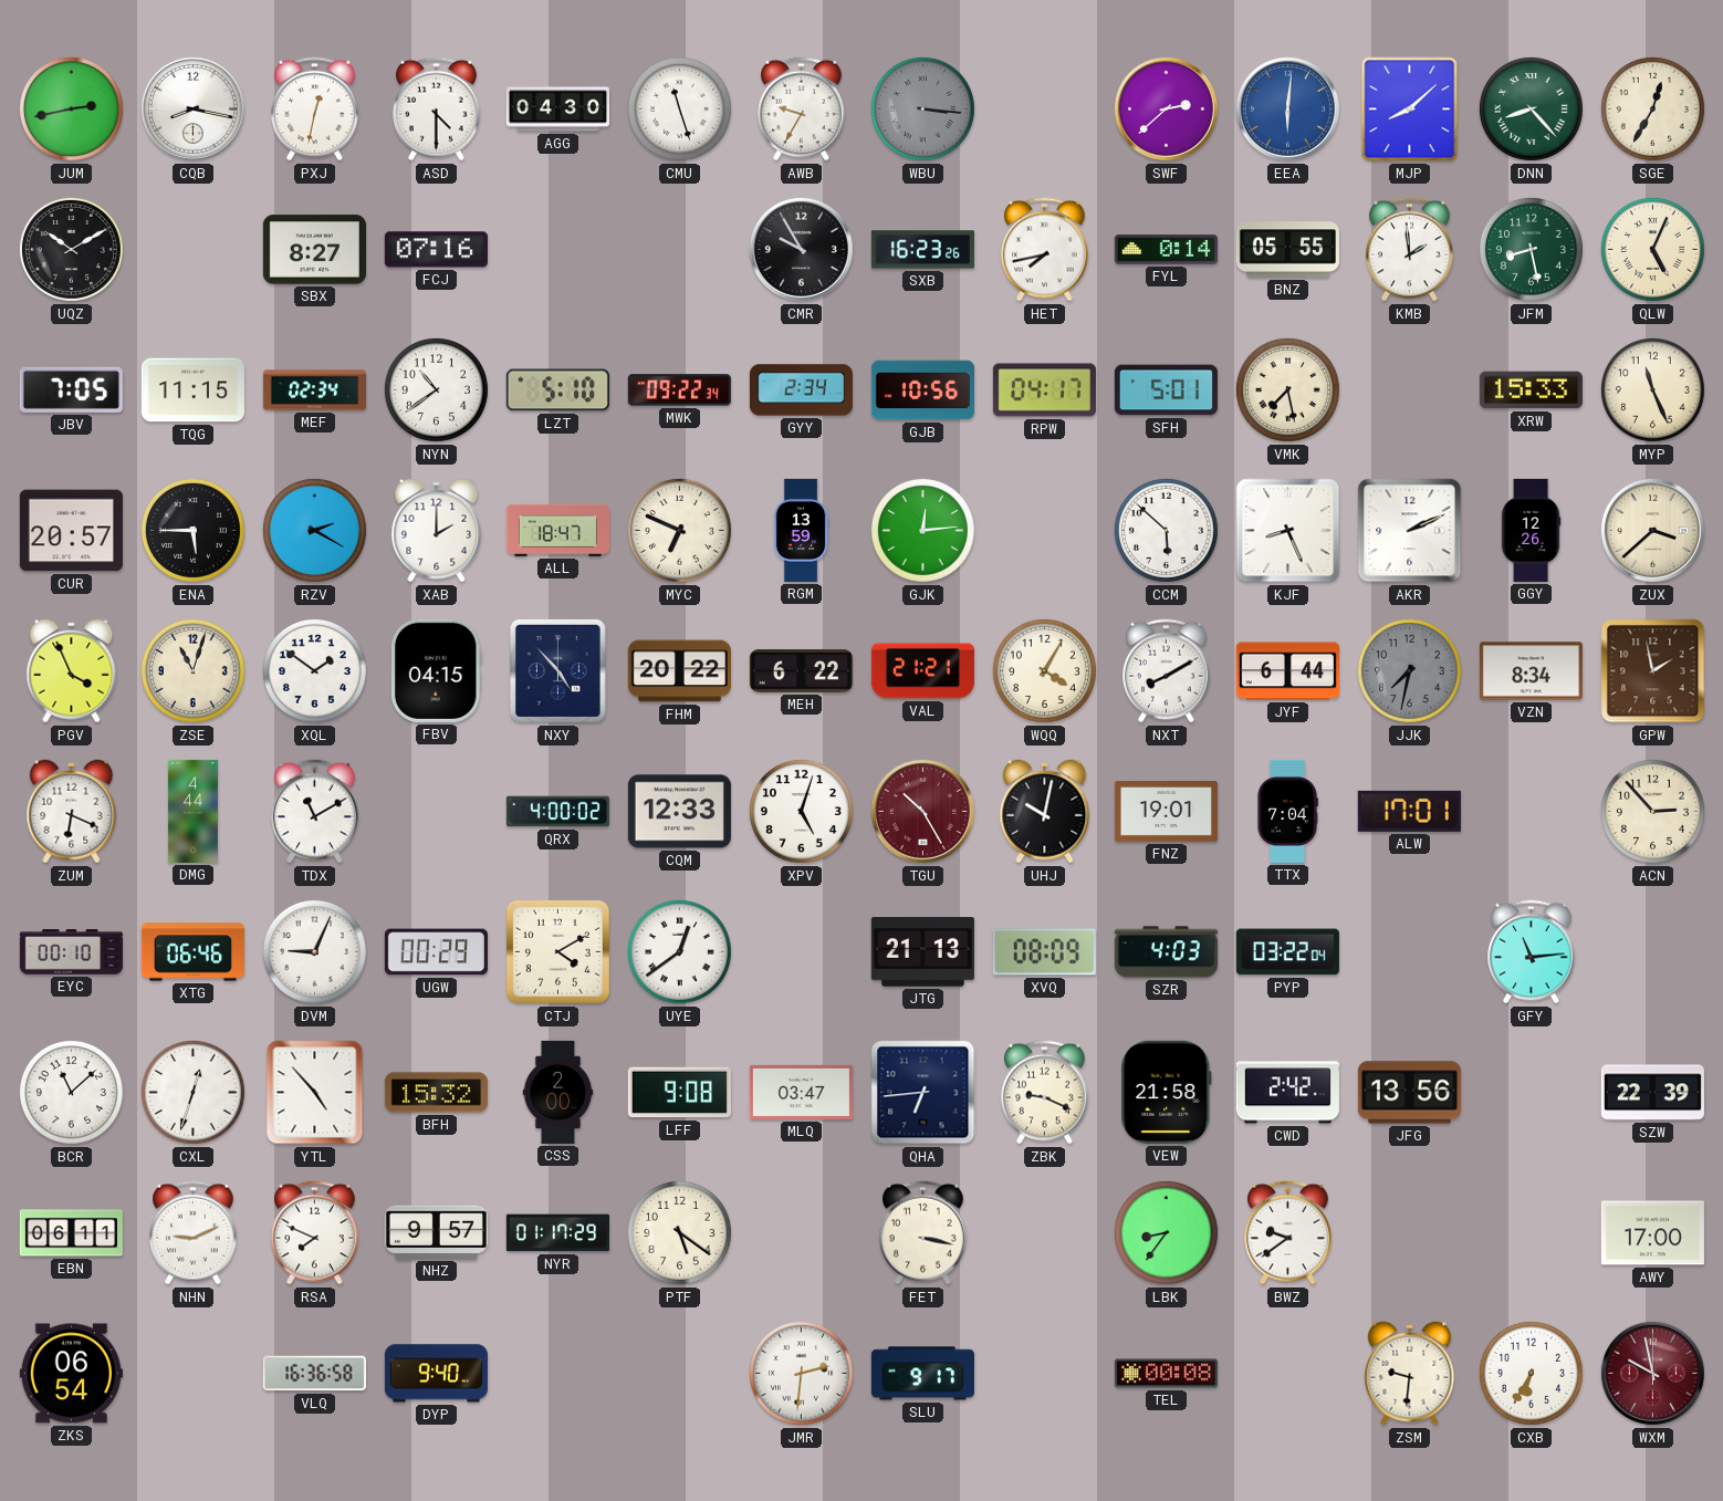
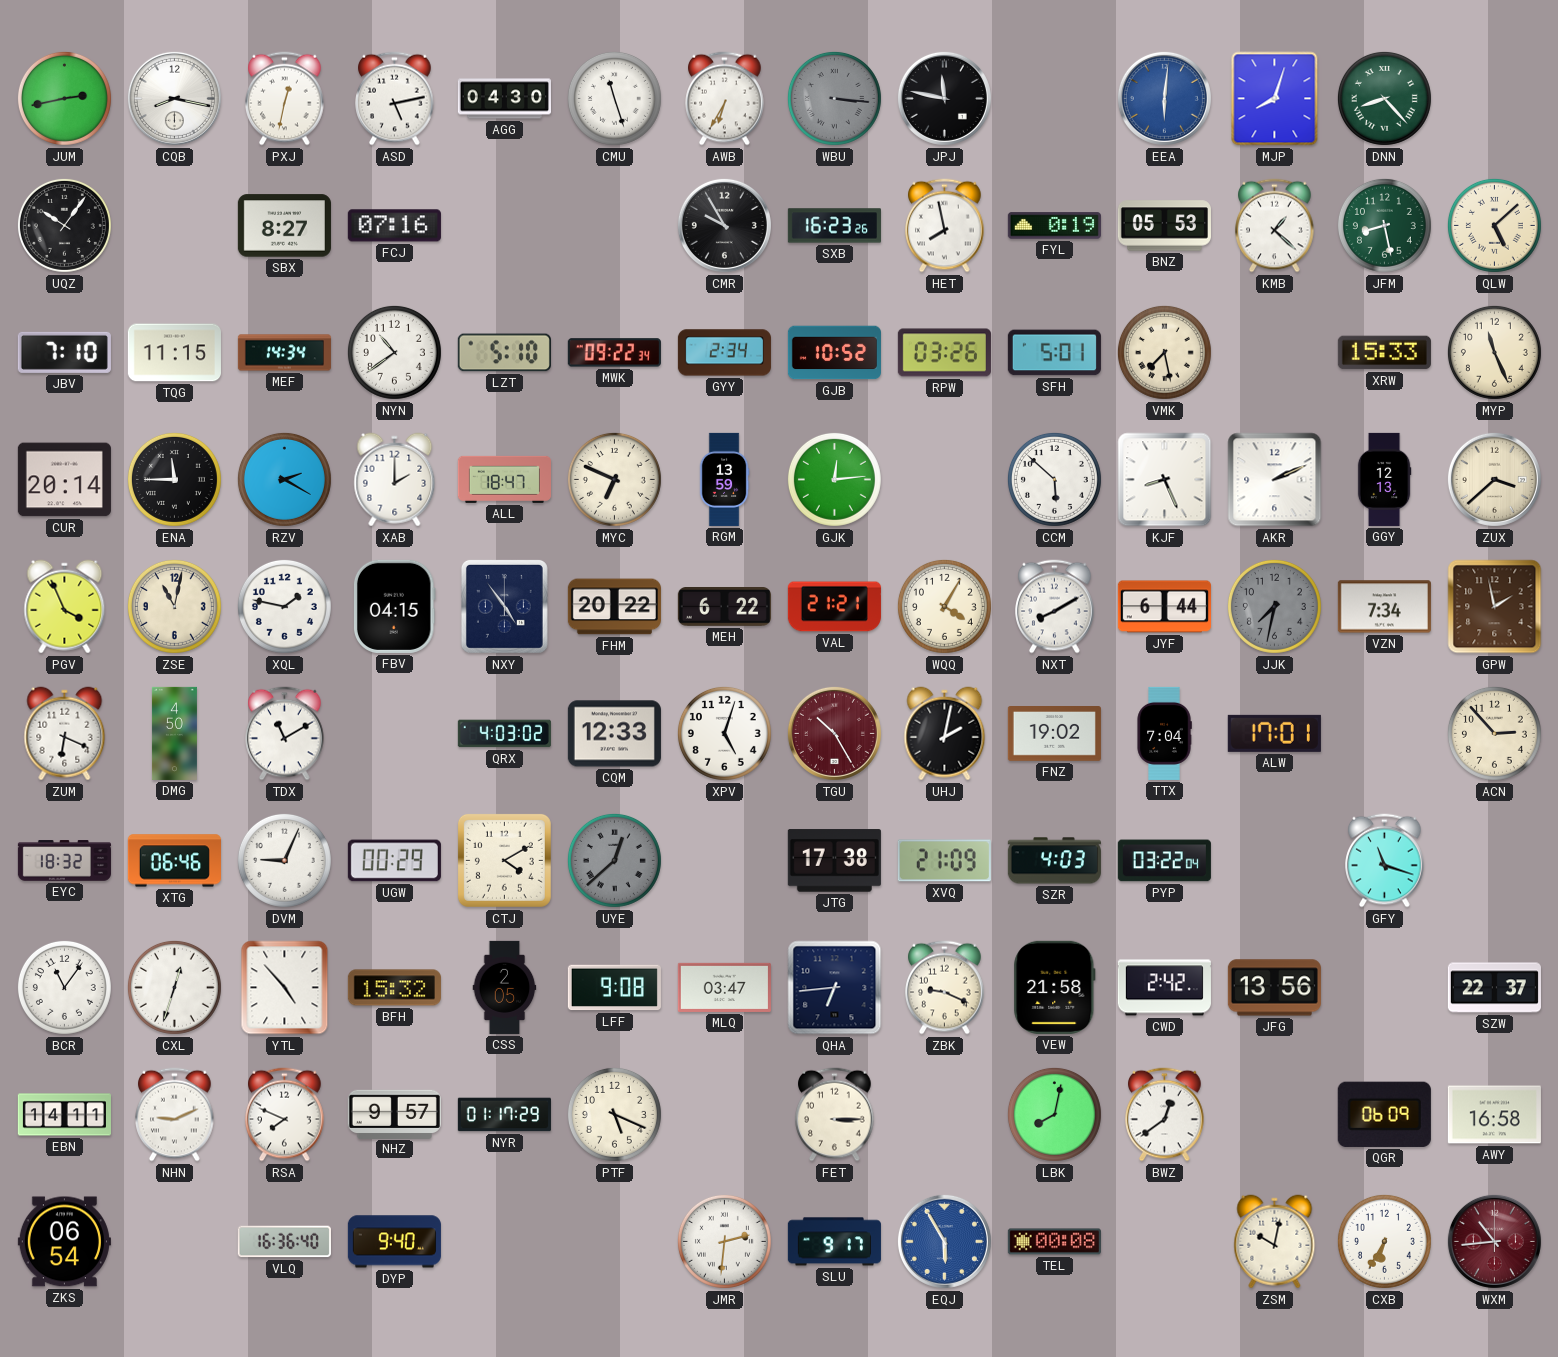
ASD: 4:30 -> 5:13
AWB: 9:35 -> 6:35
JPJ: none -> 11:47
SWF: 2:38 -> none
MJP: 8:08 -> 8:03
SGE: 12:35 -> none
UQZ: 10:10 -> 10:06
HET: 7:43 -> 7:58
FYL: 0:14 -> 0:19
BNZ: 05:55 -> 05:53
KMB: 1:59 -> 1:22
QLW: 5:04 -> 5:08
JBV: 7:05 -> 7:10
MEF: 02:34 -> 14:34
GJB: 10:56 -> 10:52
RPW: 04:17 -> 03:26
CUR: 20:57 -> 20:14
ENA: 5:45 -> 11:45
GGY: 12:26 -> 12:13
ZSE: 11:03 -> 11:02
XQL: 1:51 -> 1:47
NXY: 4:53 -> 4:54
VZN: 8:34 -> 7:34
DMG: 4:44 -> 4:50
QRX: 4:00 -> 4:03
UHJ: 10:02 -> 2:02
FNZ: 19:01 -> 19:02
EYC: 00:10 -> 18:32
UYE: 12:39 -> 12:38
UYE dial: white -> grey
JTG: 21:13 -> 17:38
XVQ: 08:09 -> 21:09
GFY: 11:14 -> 11:18
BCR: 11:08 -> 11:06
CSS: 2:00 -> 2:05
SZW: 22:39 -> 22:37
EBN: 06:11 -> 14:11
PTF: 5:21 -> 5:19
FET: 3:17 -> 3:15
LBK: 8:36 -> 8:02
BWZ: 9:39 -> 12:39
QGR: none -> 06:09
AWY: 17:00 -> 16:58
VLQ: 16:36:58 -> 16:36:40
EQJ: none -> 5:55
ZSM: 9:31 -> 10:02
WXM: 9:58 -> 10:44
